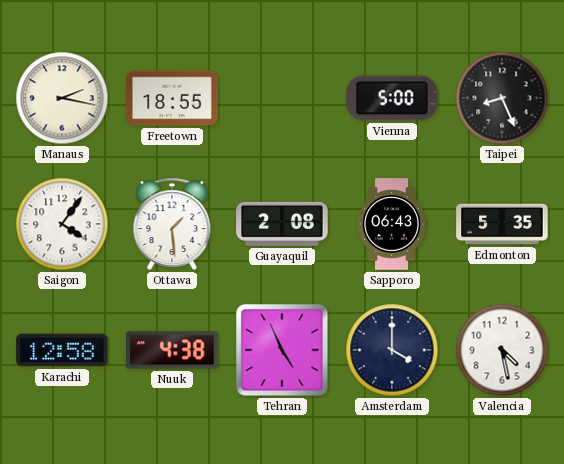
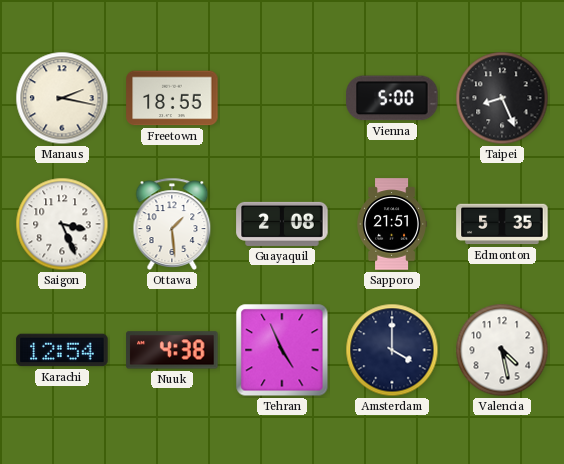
Saigon: 4:06 -> 3:26
Sapporo: 06:43 -> 21:51
Karachi: 12:58 -> 12:54
